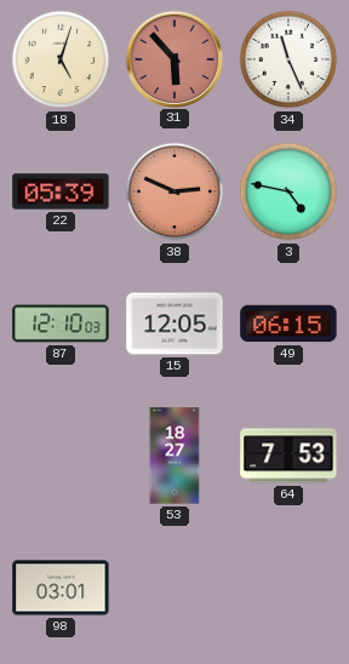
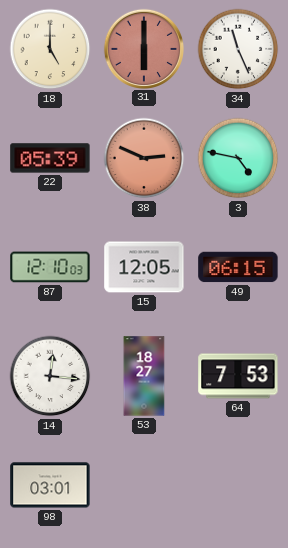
18: 5:03 -> 5:00
31: 5:53 -> 6:00
14: none -> 12:16
